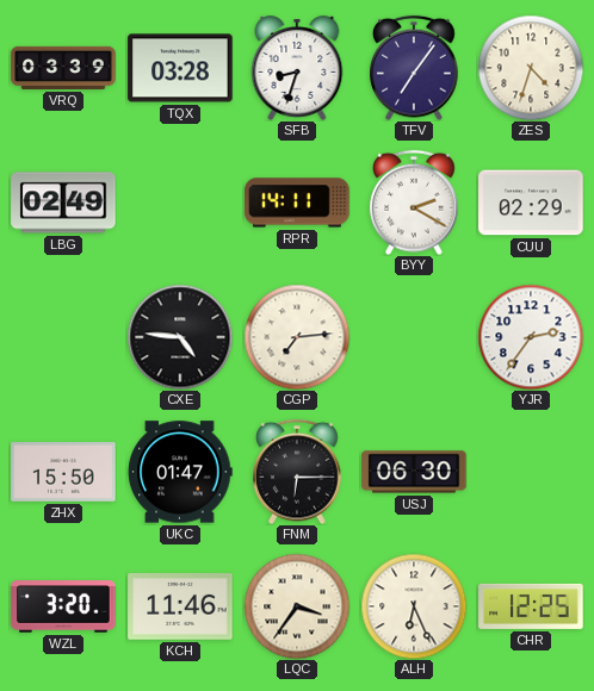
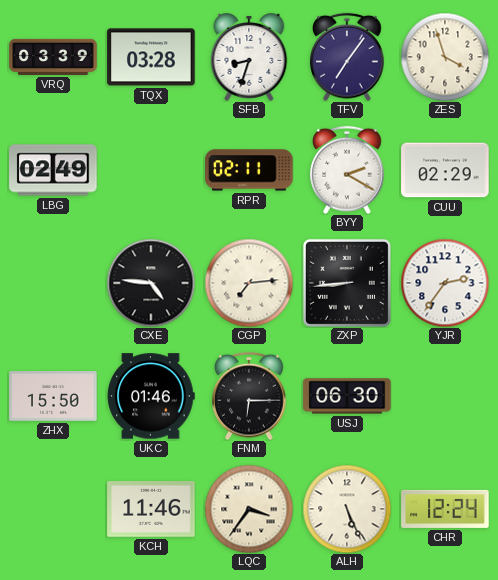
ZES: 4:33 -> 3:57
RPR: 14:11 -> 02:11
ZXP: none -> 8:44
UKC: 01:47 -> 01:46
WZL: 3:20 -> none
ALH: 6:26 -> 5:26
CHR: 12:25 -> 12:24
